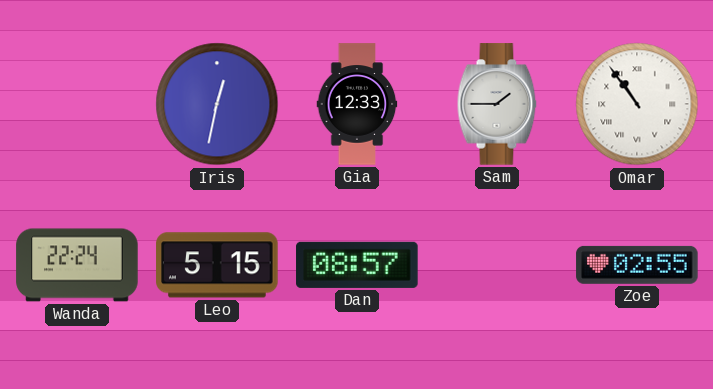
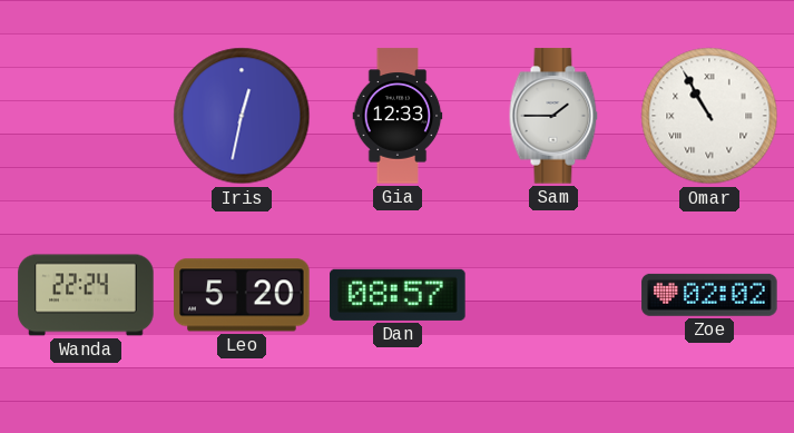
Omar: 10:54 -> 10:55
Leo: 5:15 -> 5:20
Zoe: 02:55 -> 02:02
